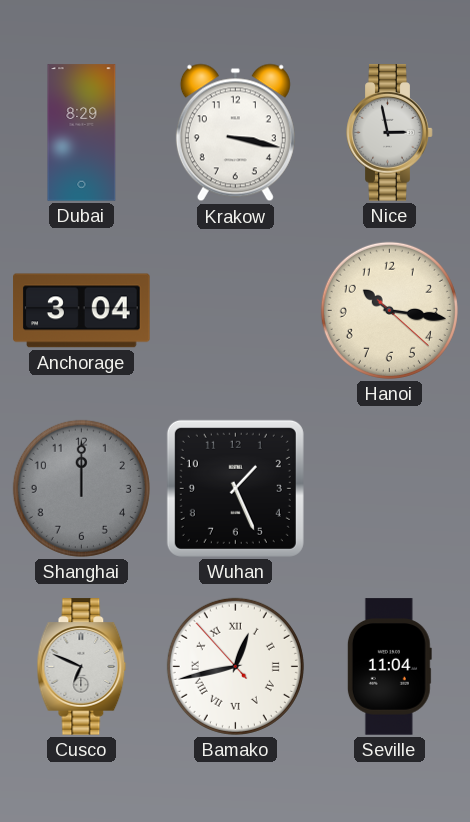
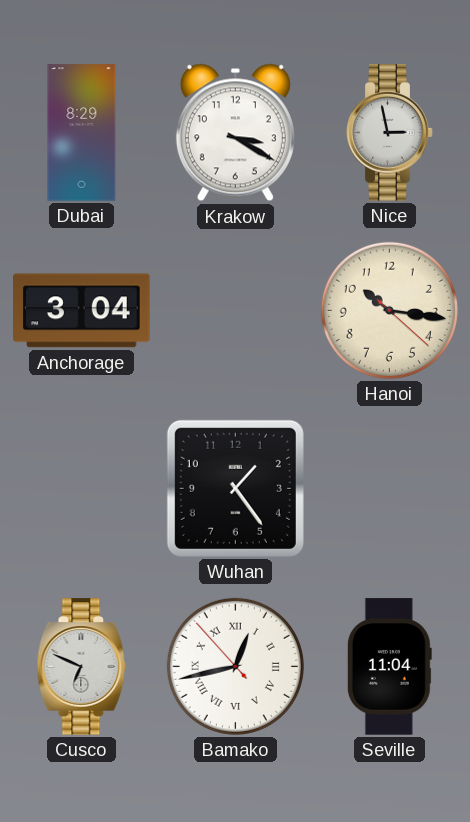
Krakow: 3:17 -> 3:20
Shanghai: 12:00 -> none
Wuhan: 1:26 -> 1:24
